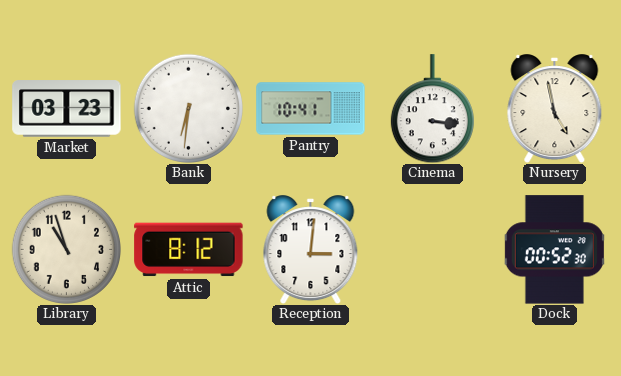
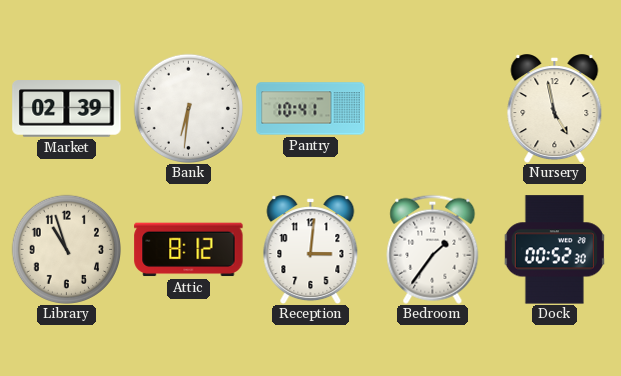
Market: 03:23 -> 02:39
Cinema: 3:16 -> none
Bedroom: none -> 1:36
